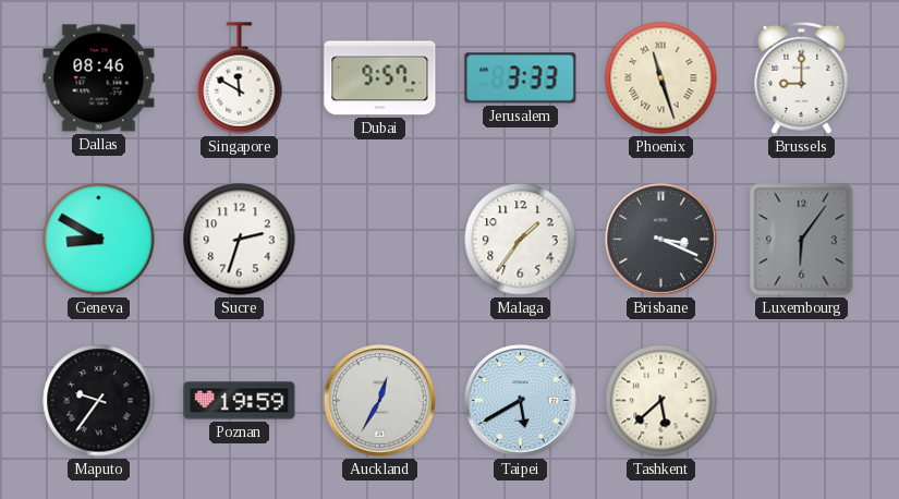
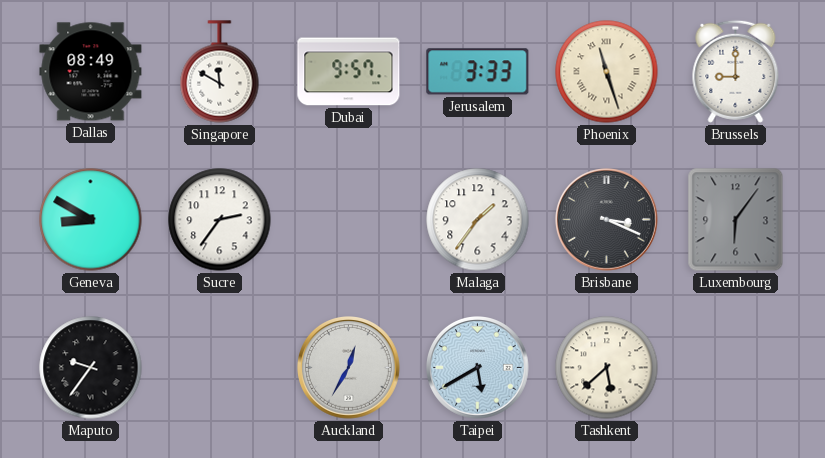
Dallas: 08:46 -> 08:49
Sucre: 2:33 -> 2:36
Poznan: 19:59 -> none
